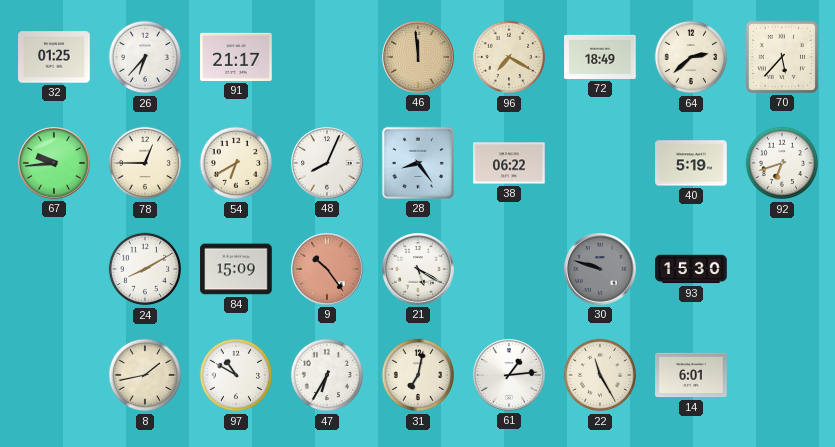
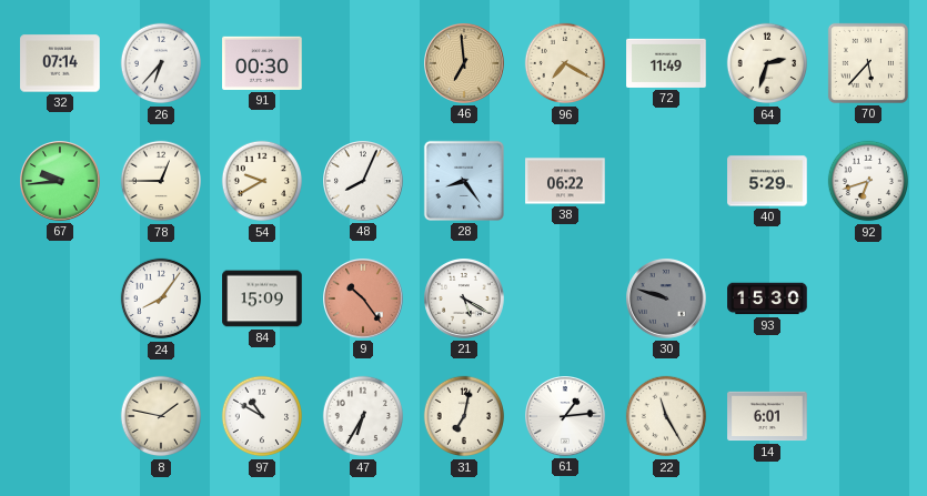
32: 01:25 -> 07:14
91: 21:17 -> 00:30
46: 11:59 -> 6:59
72: 18:49 -> 11:49
64: 2:38 -> 2:33
54: 6:40 -> 9:40
40: 5:19 -> 5:29
24: 8:10 -> 8:06
8: 1:43 -> 1:47
